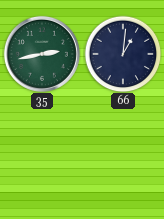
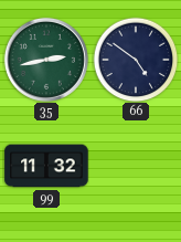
66: 1:01 -> 4:51
99: none -> 11:32
